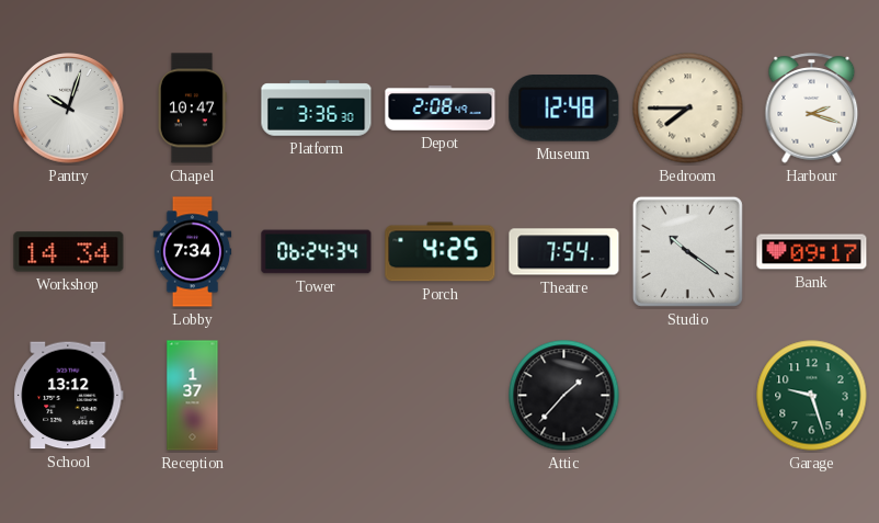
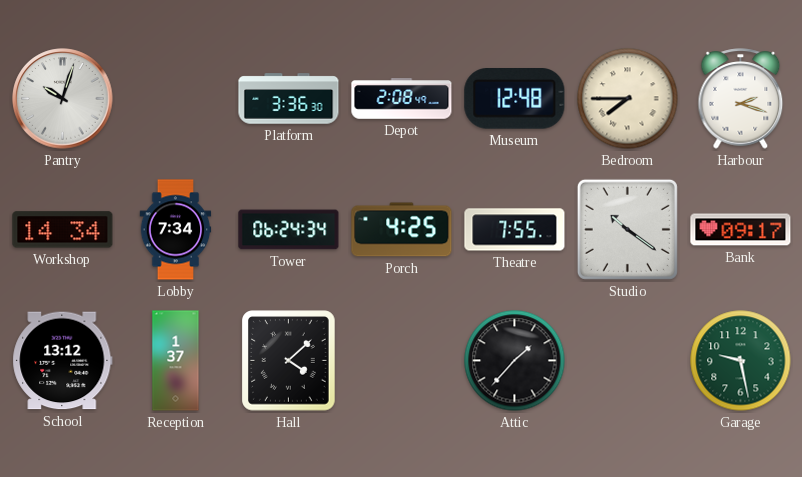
Chapel: 10:47 -> none
Theatre: 7:54 -> 7:55
Hall: none -> 4:08
Garage: 9:27 -> 9:28
